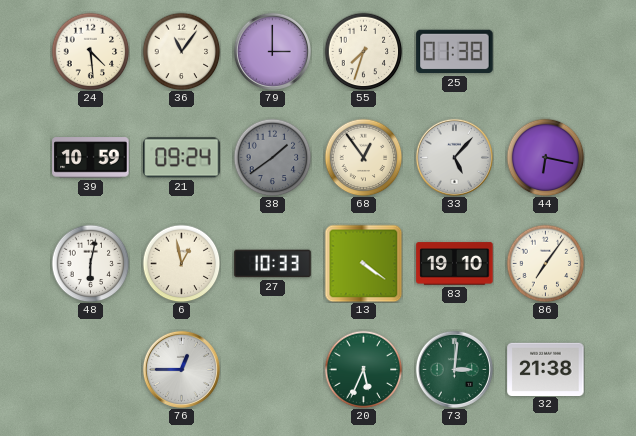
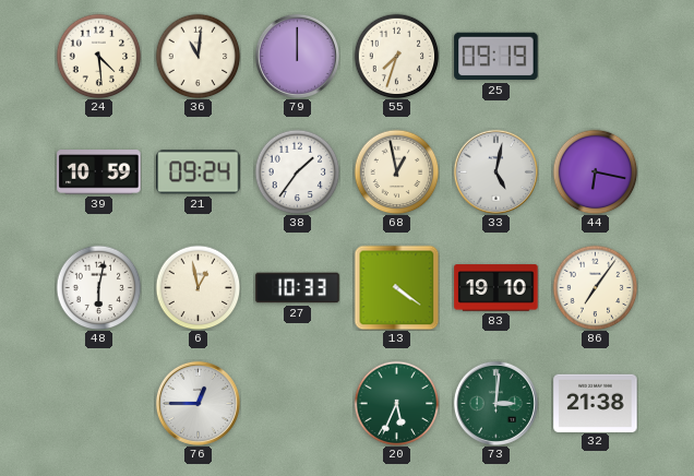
36: 11:06 -> 11:01
79: 3:00 -> 12:00
25: 01:38 -> 09:19
38: 1:39 -> 1:36
38 dial: grey -> white
68: 12:54 -> 12:58
33: 5:07 -> 5:02
